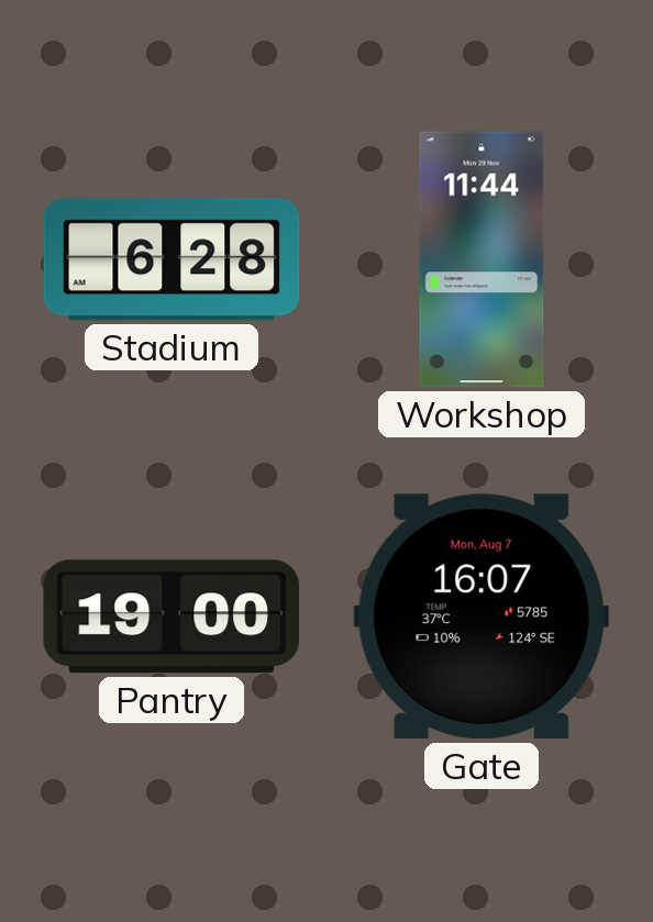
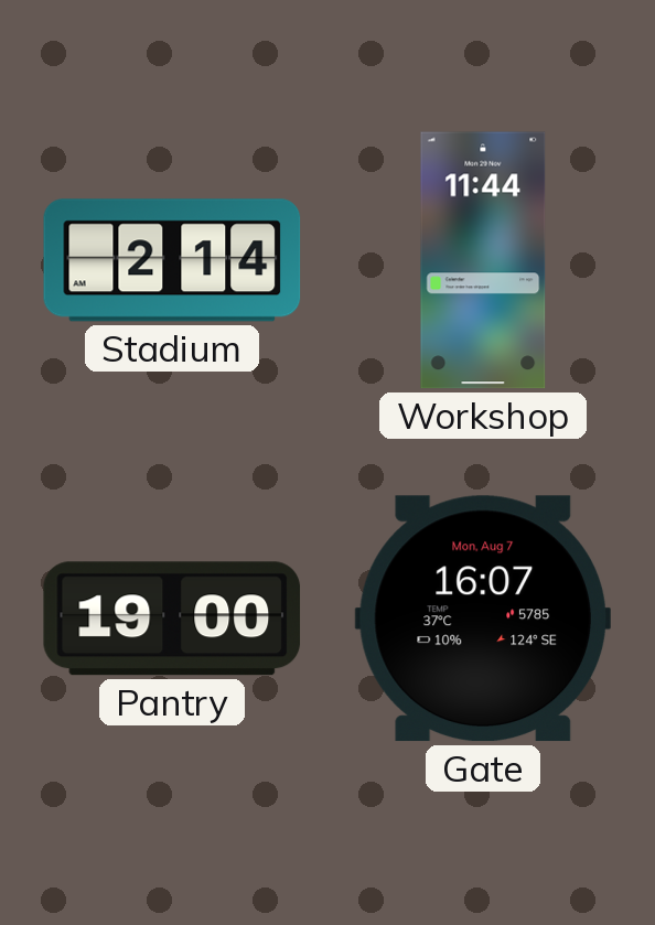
Stadium: 6:28 -> 2:14
